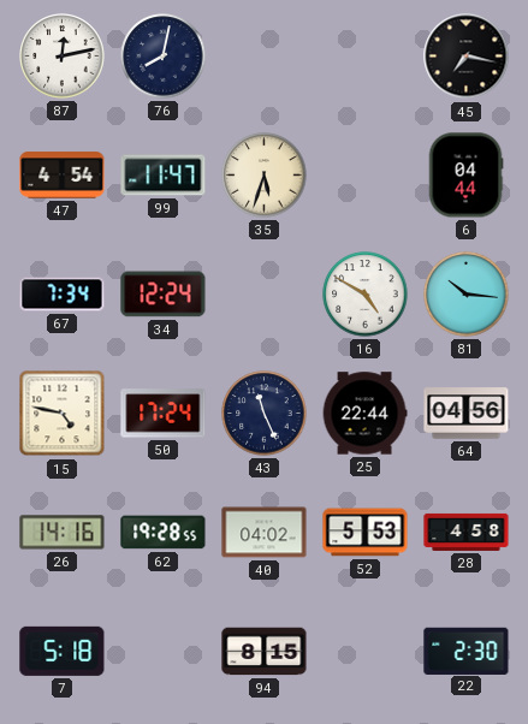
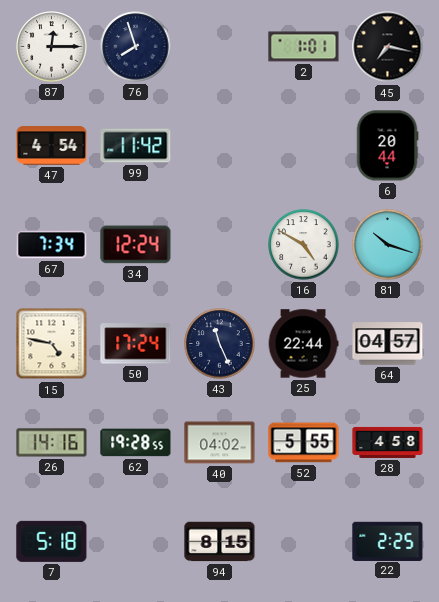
87: 12:13 -> 12:15
76: 8:02 -> 7:57
2: none -> 1:01
99: 11:47 -> 11:42
35: 5:33 -> none
6: 04:44 -> 20:44
81: 10:16 -> 10:18
64: 04:56 -> 04:57
52: 5:53 -> 5:55
22: 2:30 -> 2:25
